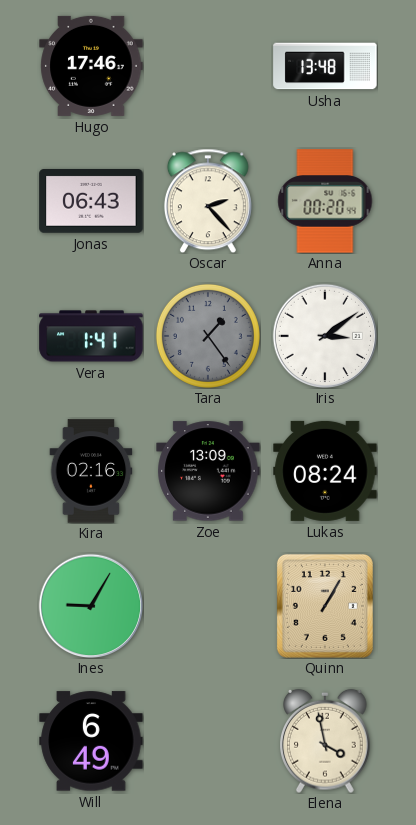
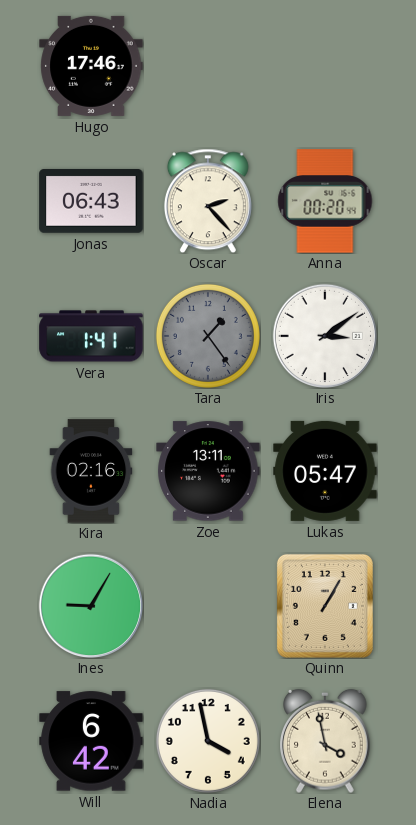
Usha: 13:48 -> none
Zoe: 13:09 -> 13:11
Lukas: 08:24 -> 05:47
Will: 6:49 -> 6:42
Nadia: none -> 3:58
